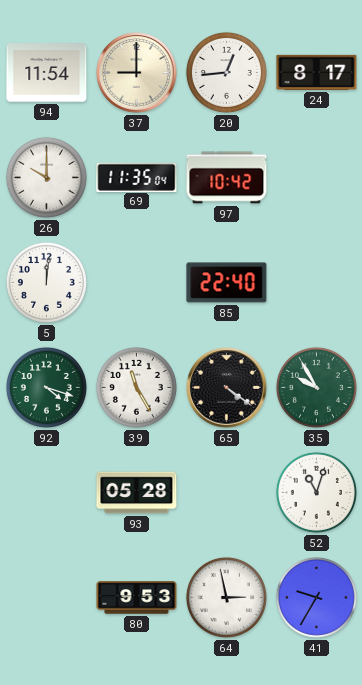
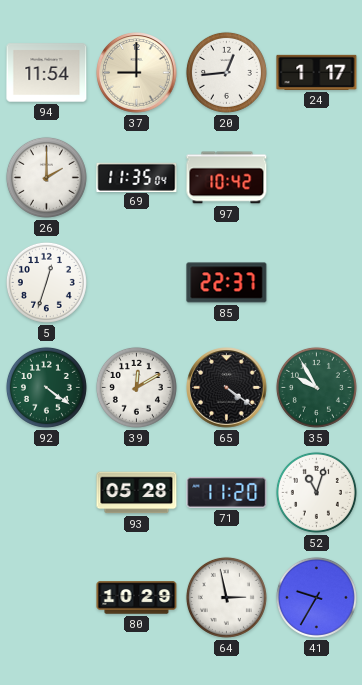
24: 8:17 -> 1:17
26: 10:00 -> 2:00
5: 12:01 -> 12:33
85: 22:40 -> 22:37
92: 4:18 -> 4:21
39: 11:25 -> 12:10
71: none -> 11:20
80: 9:53 -> 10:29
